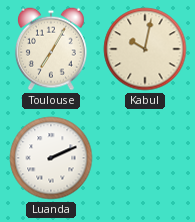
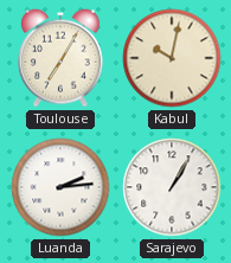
Luanda: 2:11 -> 2:14
Sarajevo: none -> 1:05
